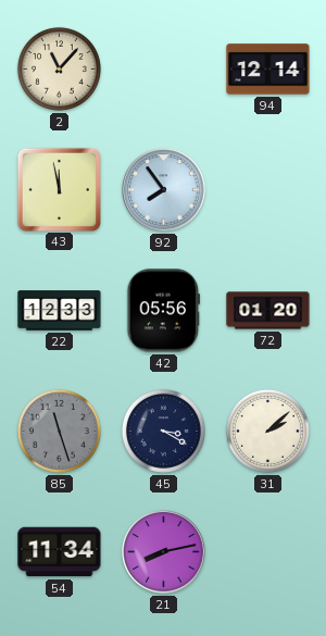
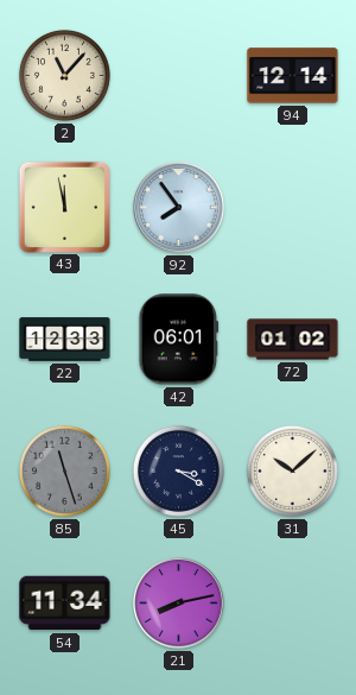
42: 05:56 -> 06:01
72: 01:20 -> 01:02
31: 2:08 -> 10:08
